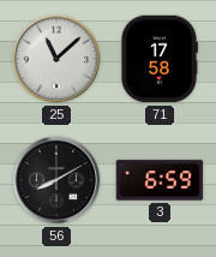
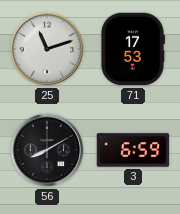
25: 11:08 -> 11:12
71: 17:58 -> 17:53
